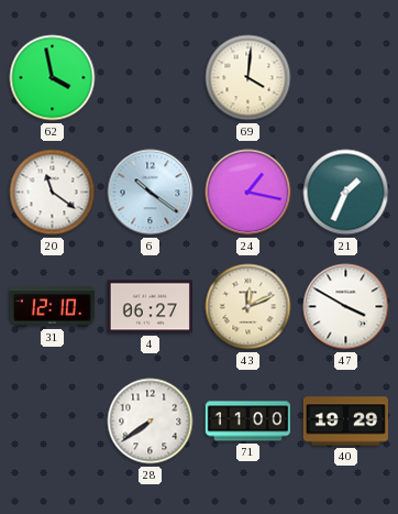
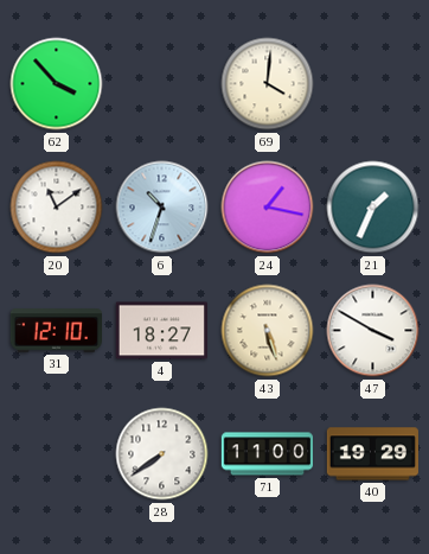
62: 3:58 -> 3:53
20: 11:21 -> 11:09
6: 10:21 -> 10:33
4: 06:27 -> 18:27
43: 12:11 -> 5:27
